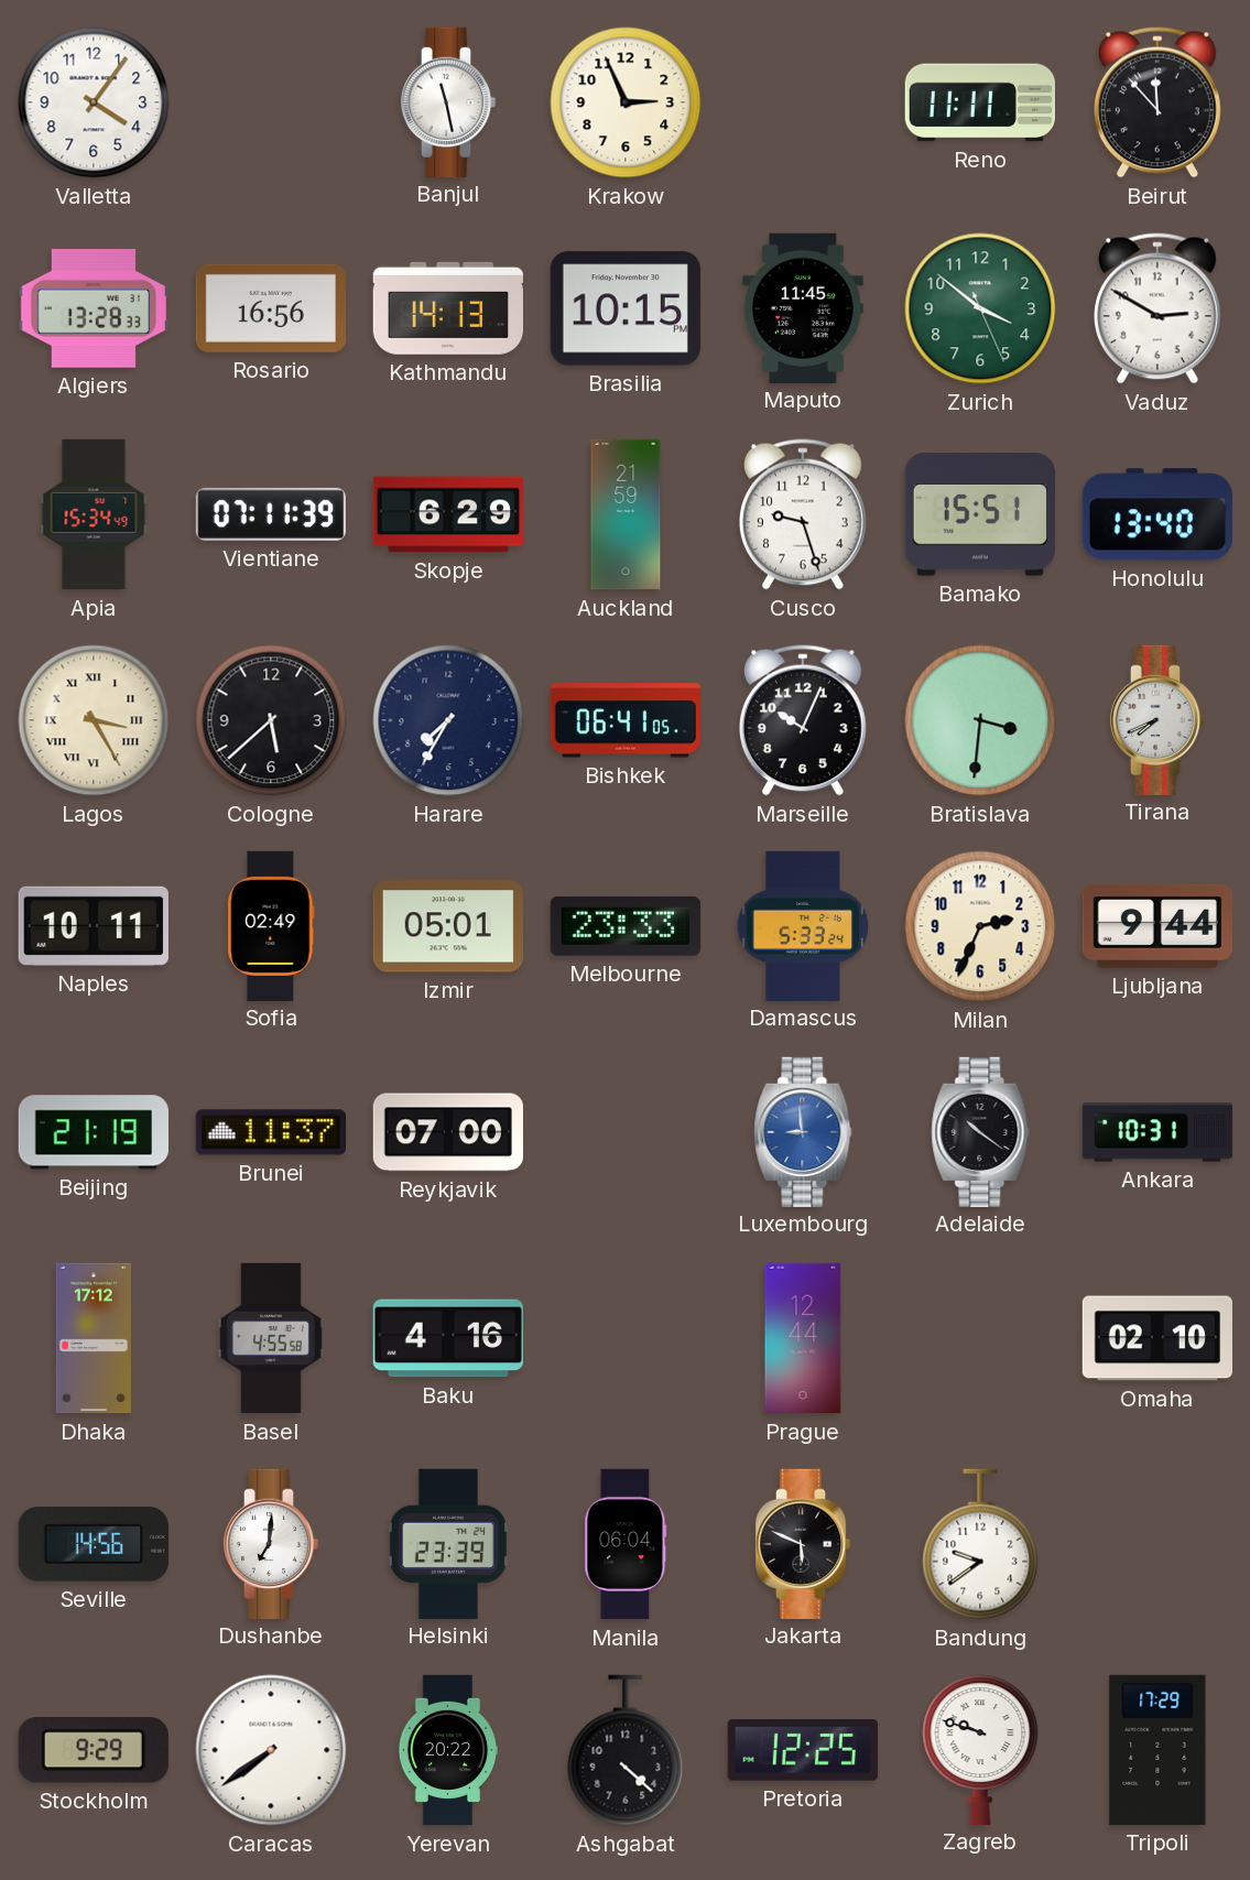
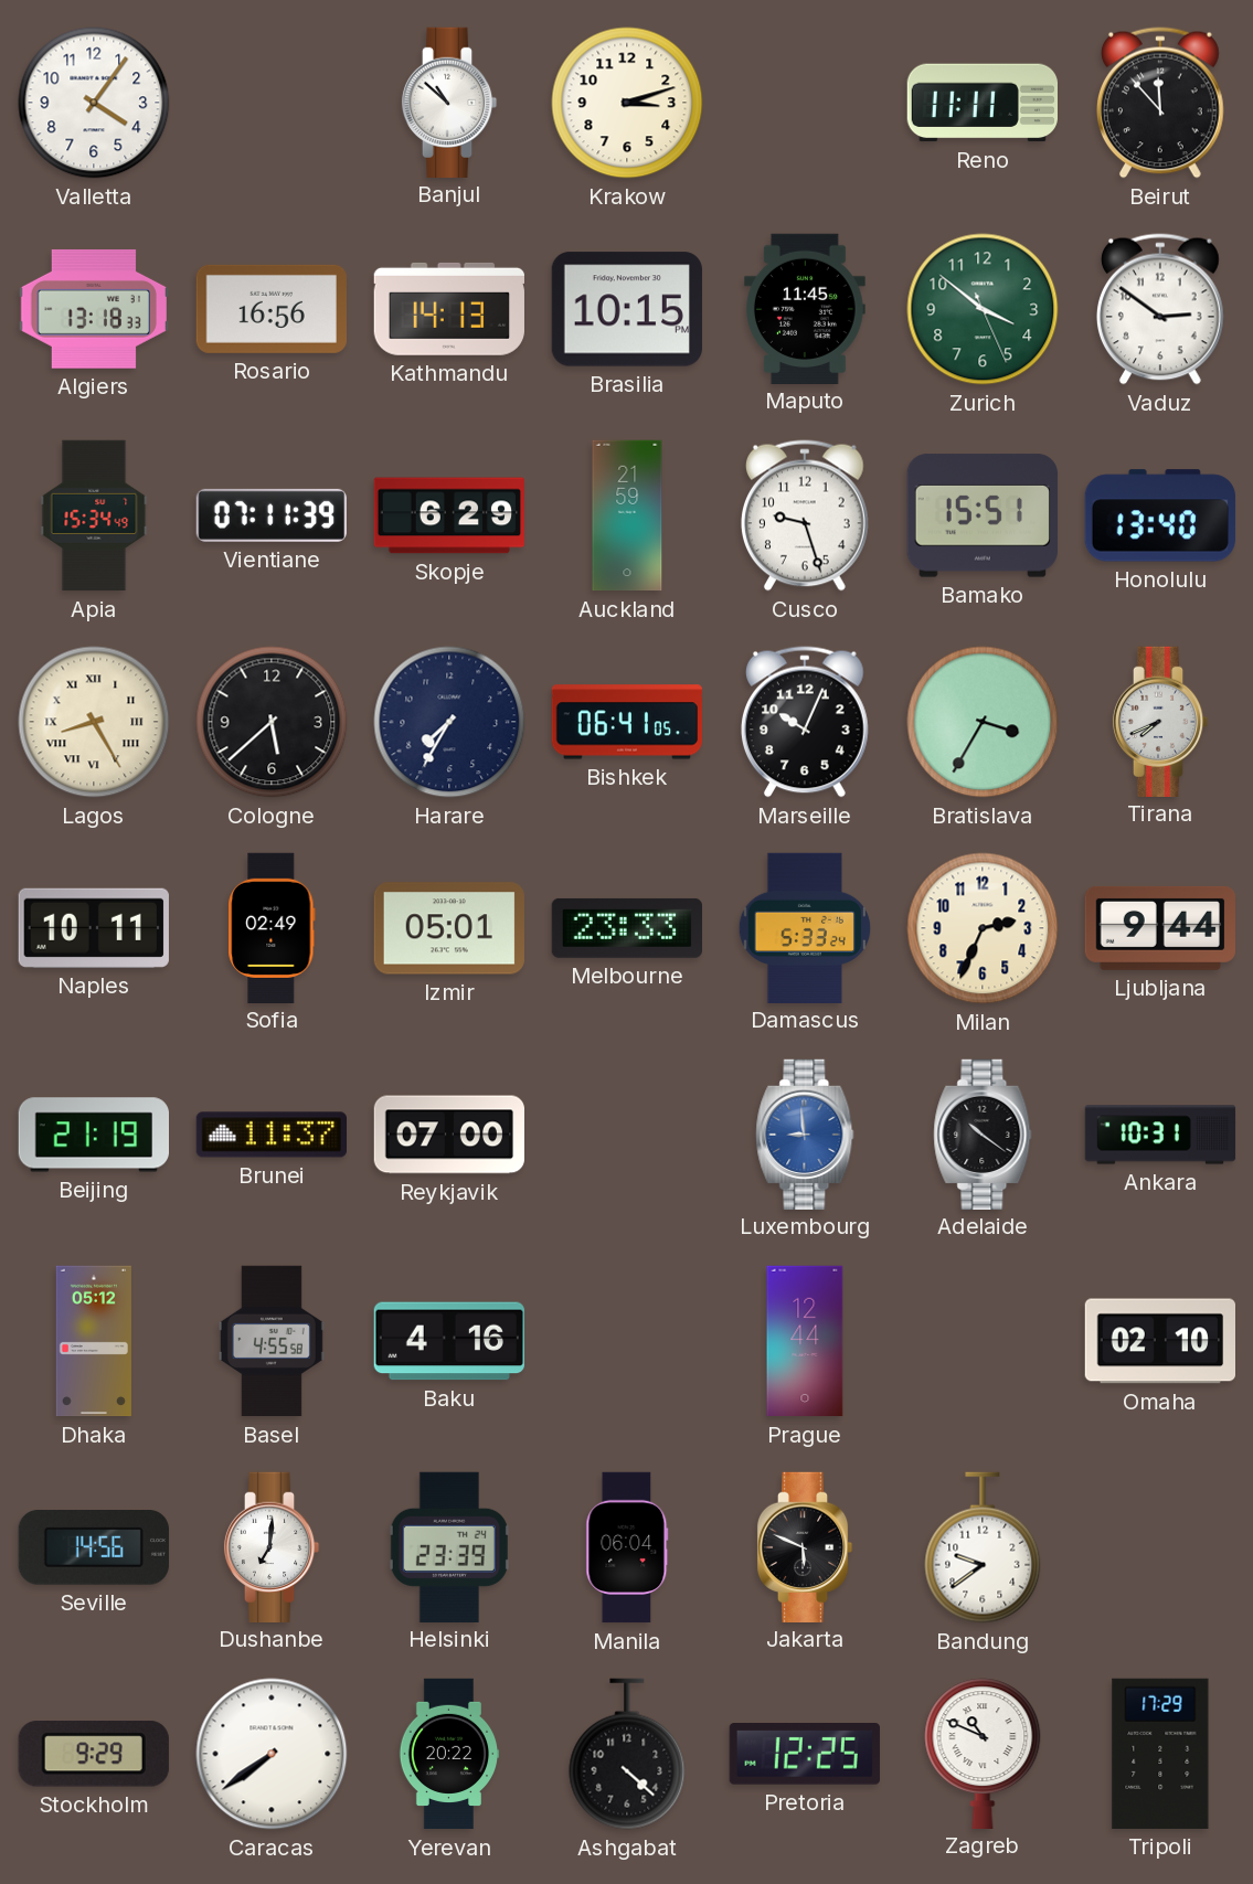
Banjul: 11:28 -> 10:52
Krakow: 2:56 -> 3:12
Algiers: 13:28 -> 13:18
Vaduz: 2:50 -> 2:51
Lagos: 3:25 -> 8:25
Bratislava: 3:31 -> 3:35
Dhaka: 17:12 -> 05:12
Zagreb: 9:48 -> 10:49
